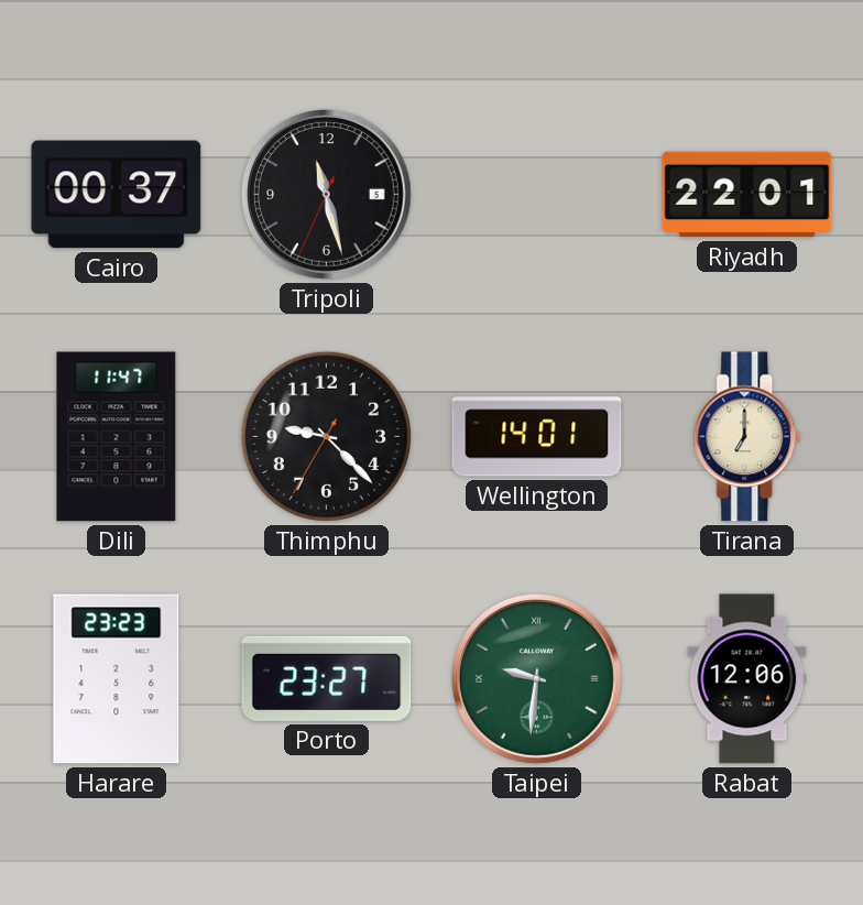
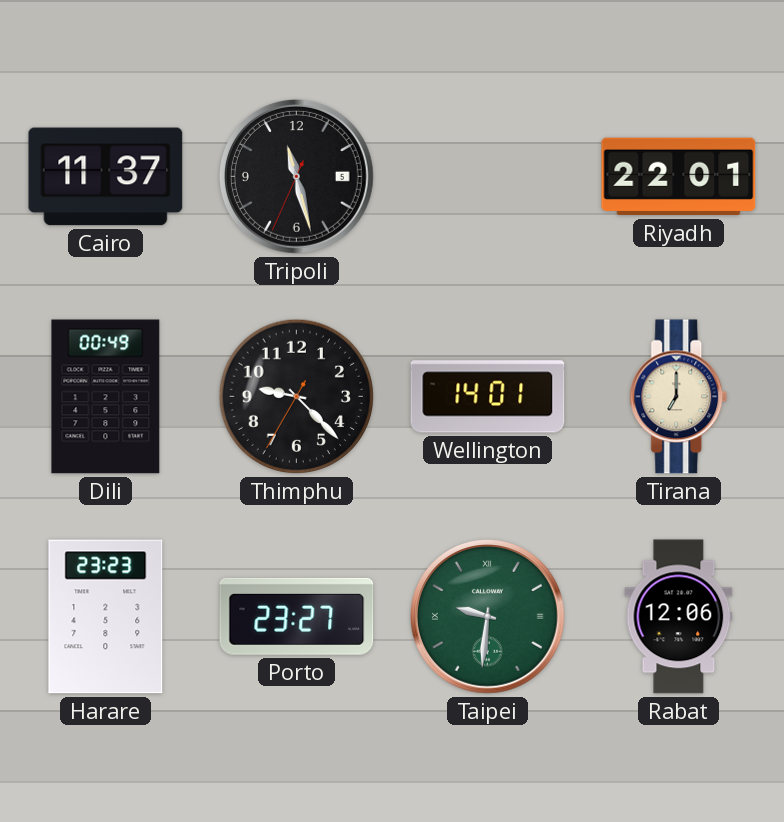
Cairo: 00:37 -> 11:37
Dili: 11:47 -> 00:49
